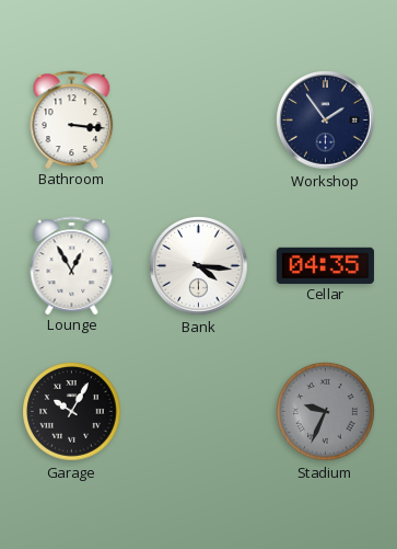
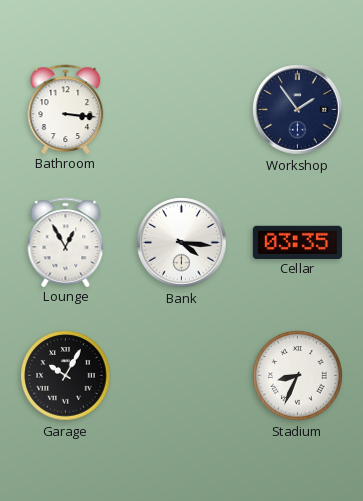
Cellar: 04:35 -> 03:35
Stadium: 9:34 -> 8:34
Stadium dial: grey -> white
